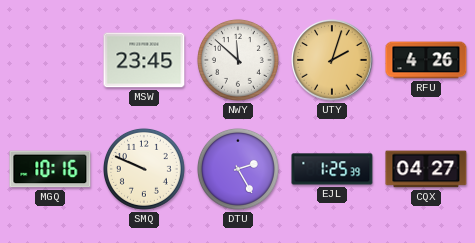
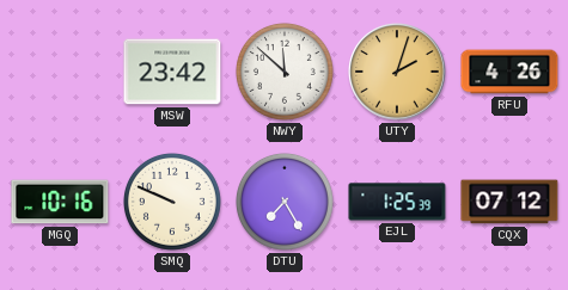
MSW: 23:45 -> 23:42
DTU: 2:25 -> 7:25
CQX: 04:27 -> 07:12
